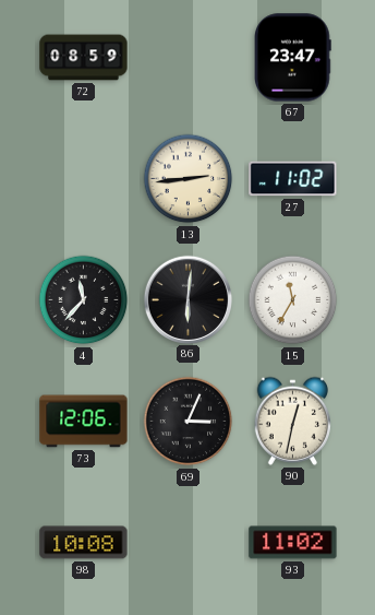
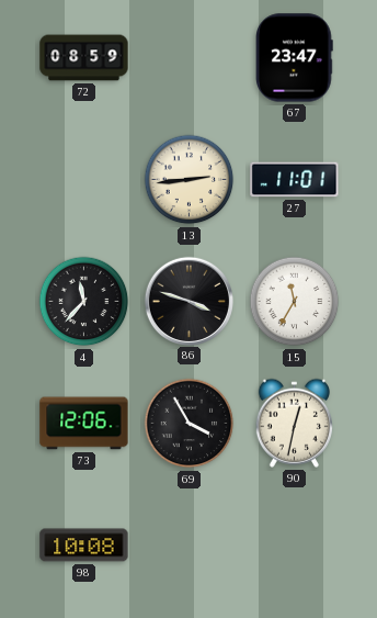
27: 11:02 -> 11:01
86: 6:01 -> 3:48
69: 3:04 -> 3:55
93: 11:02 -> none
